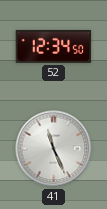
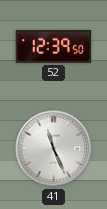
52: 12:34 -> 12:39
